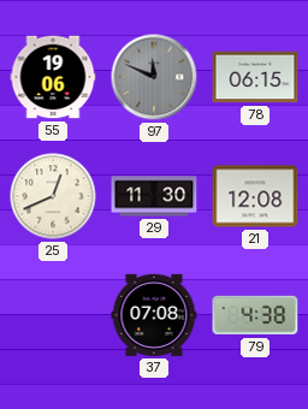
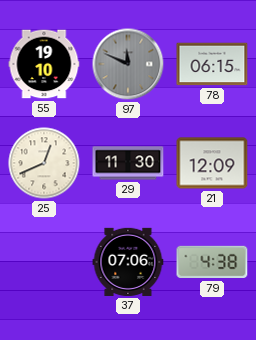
55: 19:06 -> 19:10
21: 12:08 -> 12:09
37: 07:08 -> 07:06
